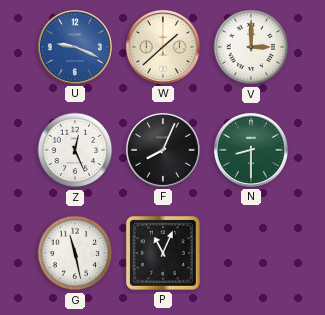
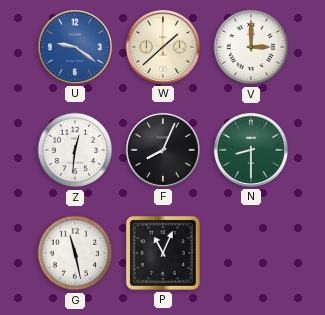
U: 9:19 -> 9:21
Z: 12:26 -> 12:31
